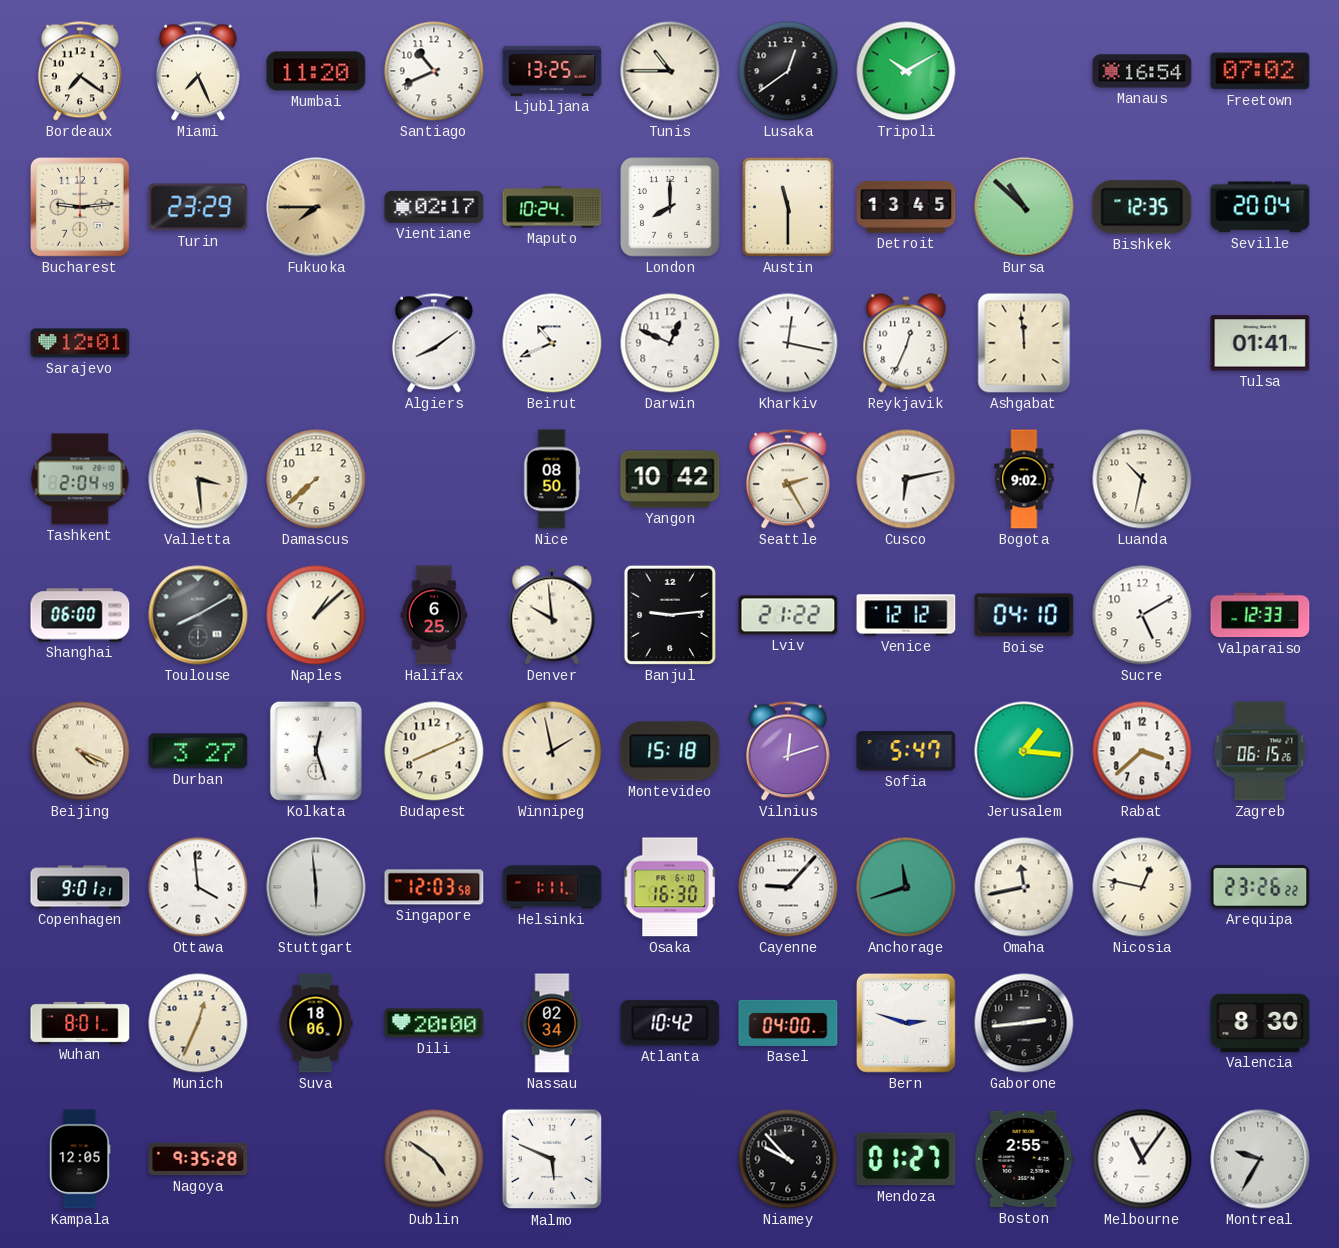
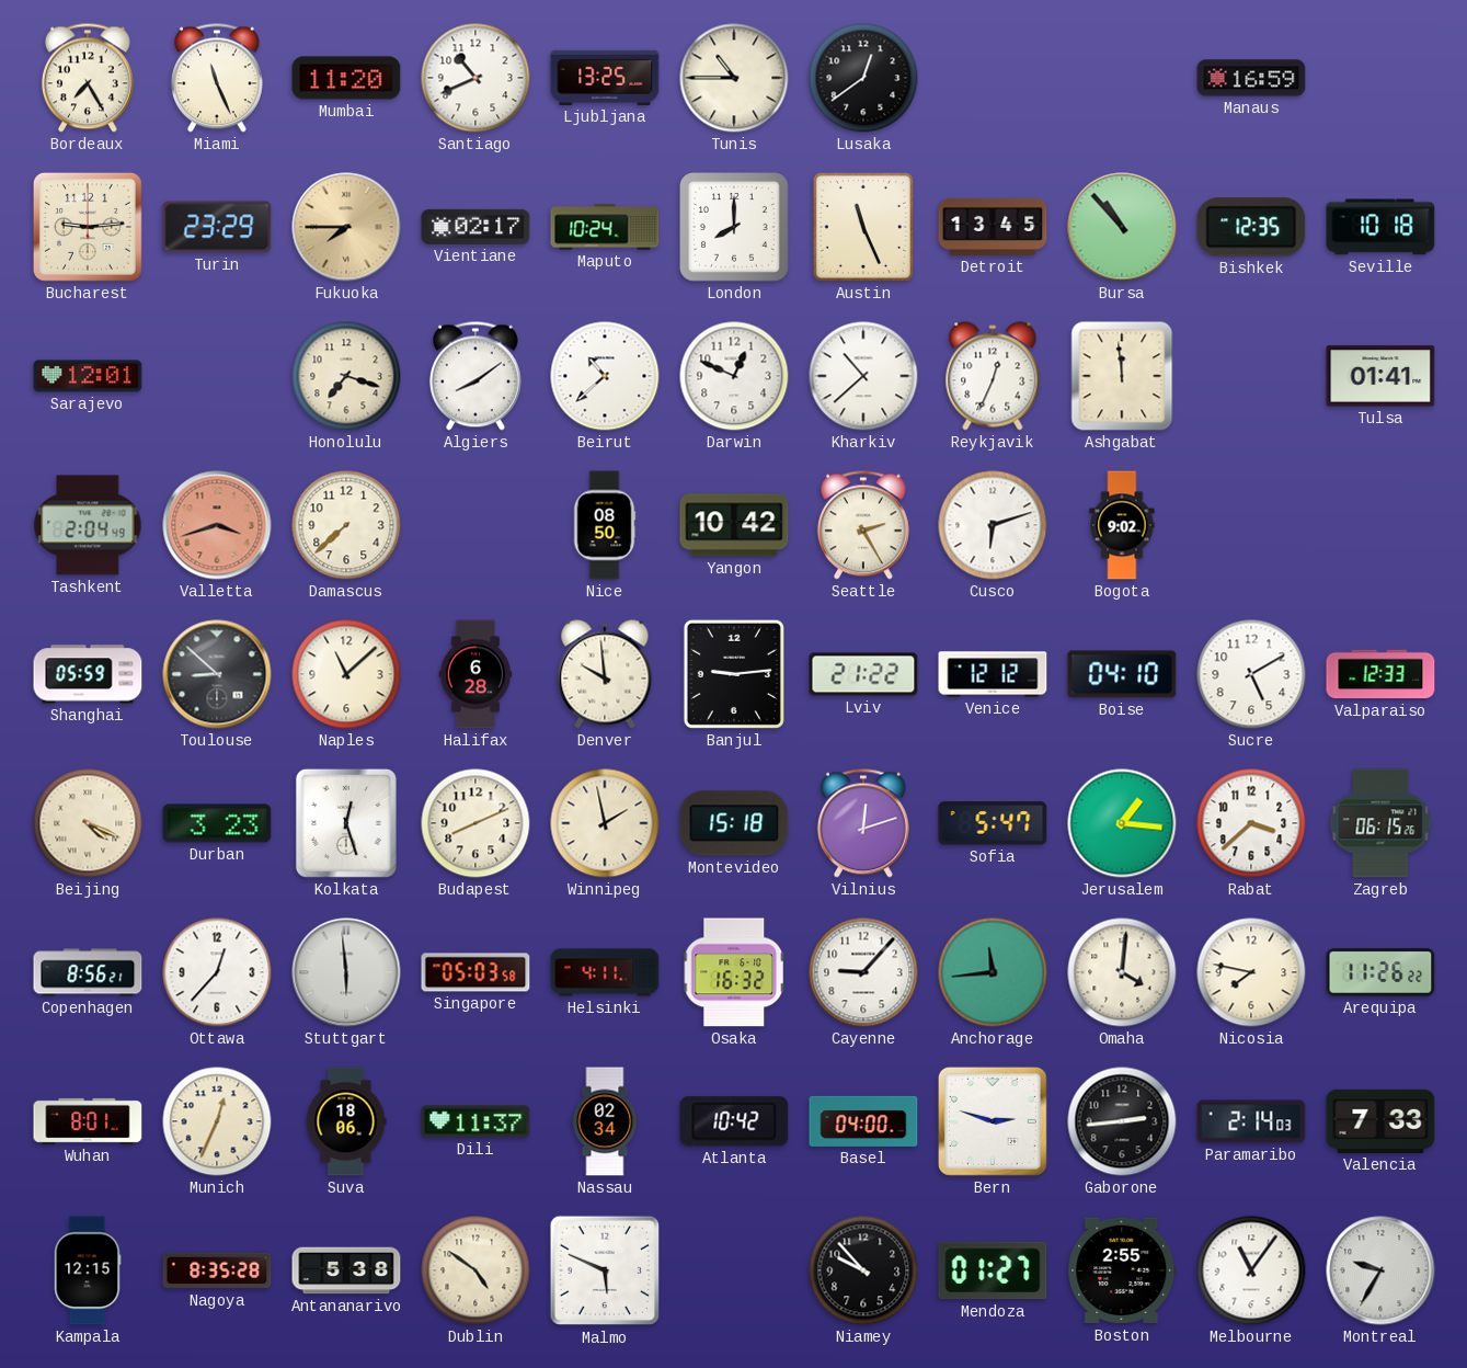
Bordeaux: 7:21 -> 7:25
Miami: 7:26 -> 11:26
Tripoli: 10:10 -> none
Manaus: 16:54 -> 16:59
Freetown: 07:02 -> none
Austin: 11:30 -> 11:26
Bursa: 10:52 -> 10:53
Seville: 20:04 -> 10:18
Honolulu: none -> 7:18
Beirut: 10:41 -> 10:38
Kharkiv: 12:17 -> 10:38
Valletta: 3:29 -> 3:42
Valletta dial: cream -> salmon
Cusco: 6:13 -> 6:12
Luanda: 10:32 -> none
Shanghai: 06:00 -> 05:59
Toulouse: 8:10 -> 8:52
Naples: 1:08 -> 11:08
Halifax: 6:25 -> 6:28
Durban: 3:27 -> 3:23
Copenhagen: 9:01 -> 8:56
Ottawa: 3:59 -> 12:37
Singapore: 12:03 -> 05:03
Helsinki: 1:11 -> 4:11
Osaka: 16:30 -> 16:32
Anchorage: 11:42 -> 11:44
Omaha: 11:43 -> 4:01
Nicosia: 12:47 -> 7:47
Arequipa: 23:26 -> 11:26
Dili: 20:00 -> 11:37
Paramaribo: none -> 2:14
Valencia: 8:30 -> 7:33
Kampala: 12:05 -> 12:15
Nagoya: 9:35 -> 8:35
Antananarivo: none -> 5:38
